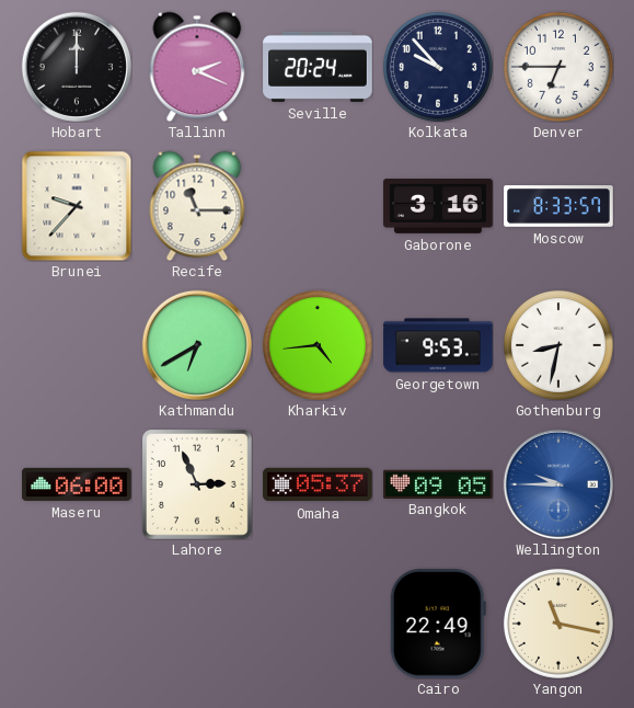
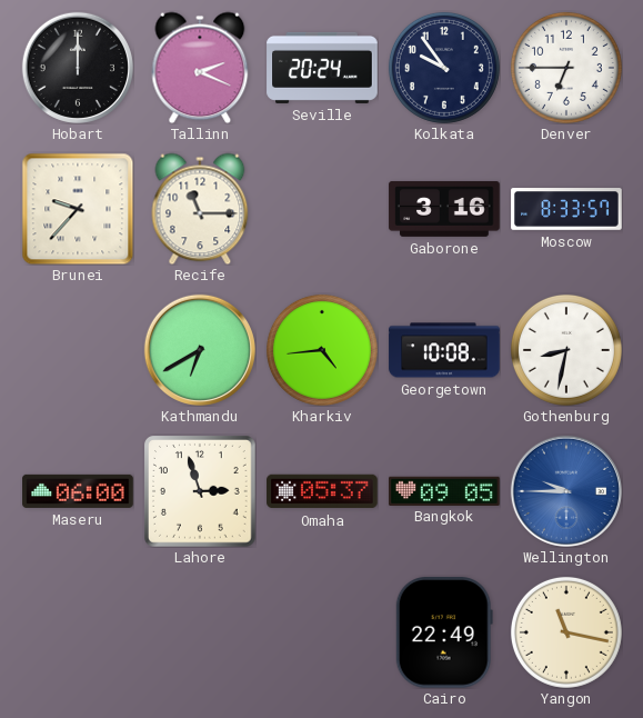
Kolkata: 9:53 -> 9:54
Georgetown: 9:53 -> 10:08
Lahore: 2:56 -> 2:57
